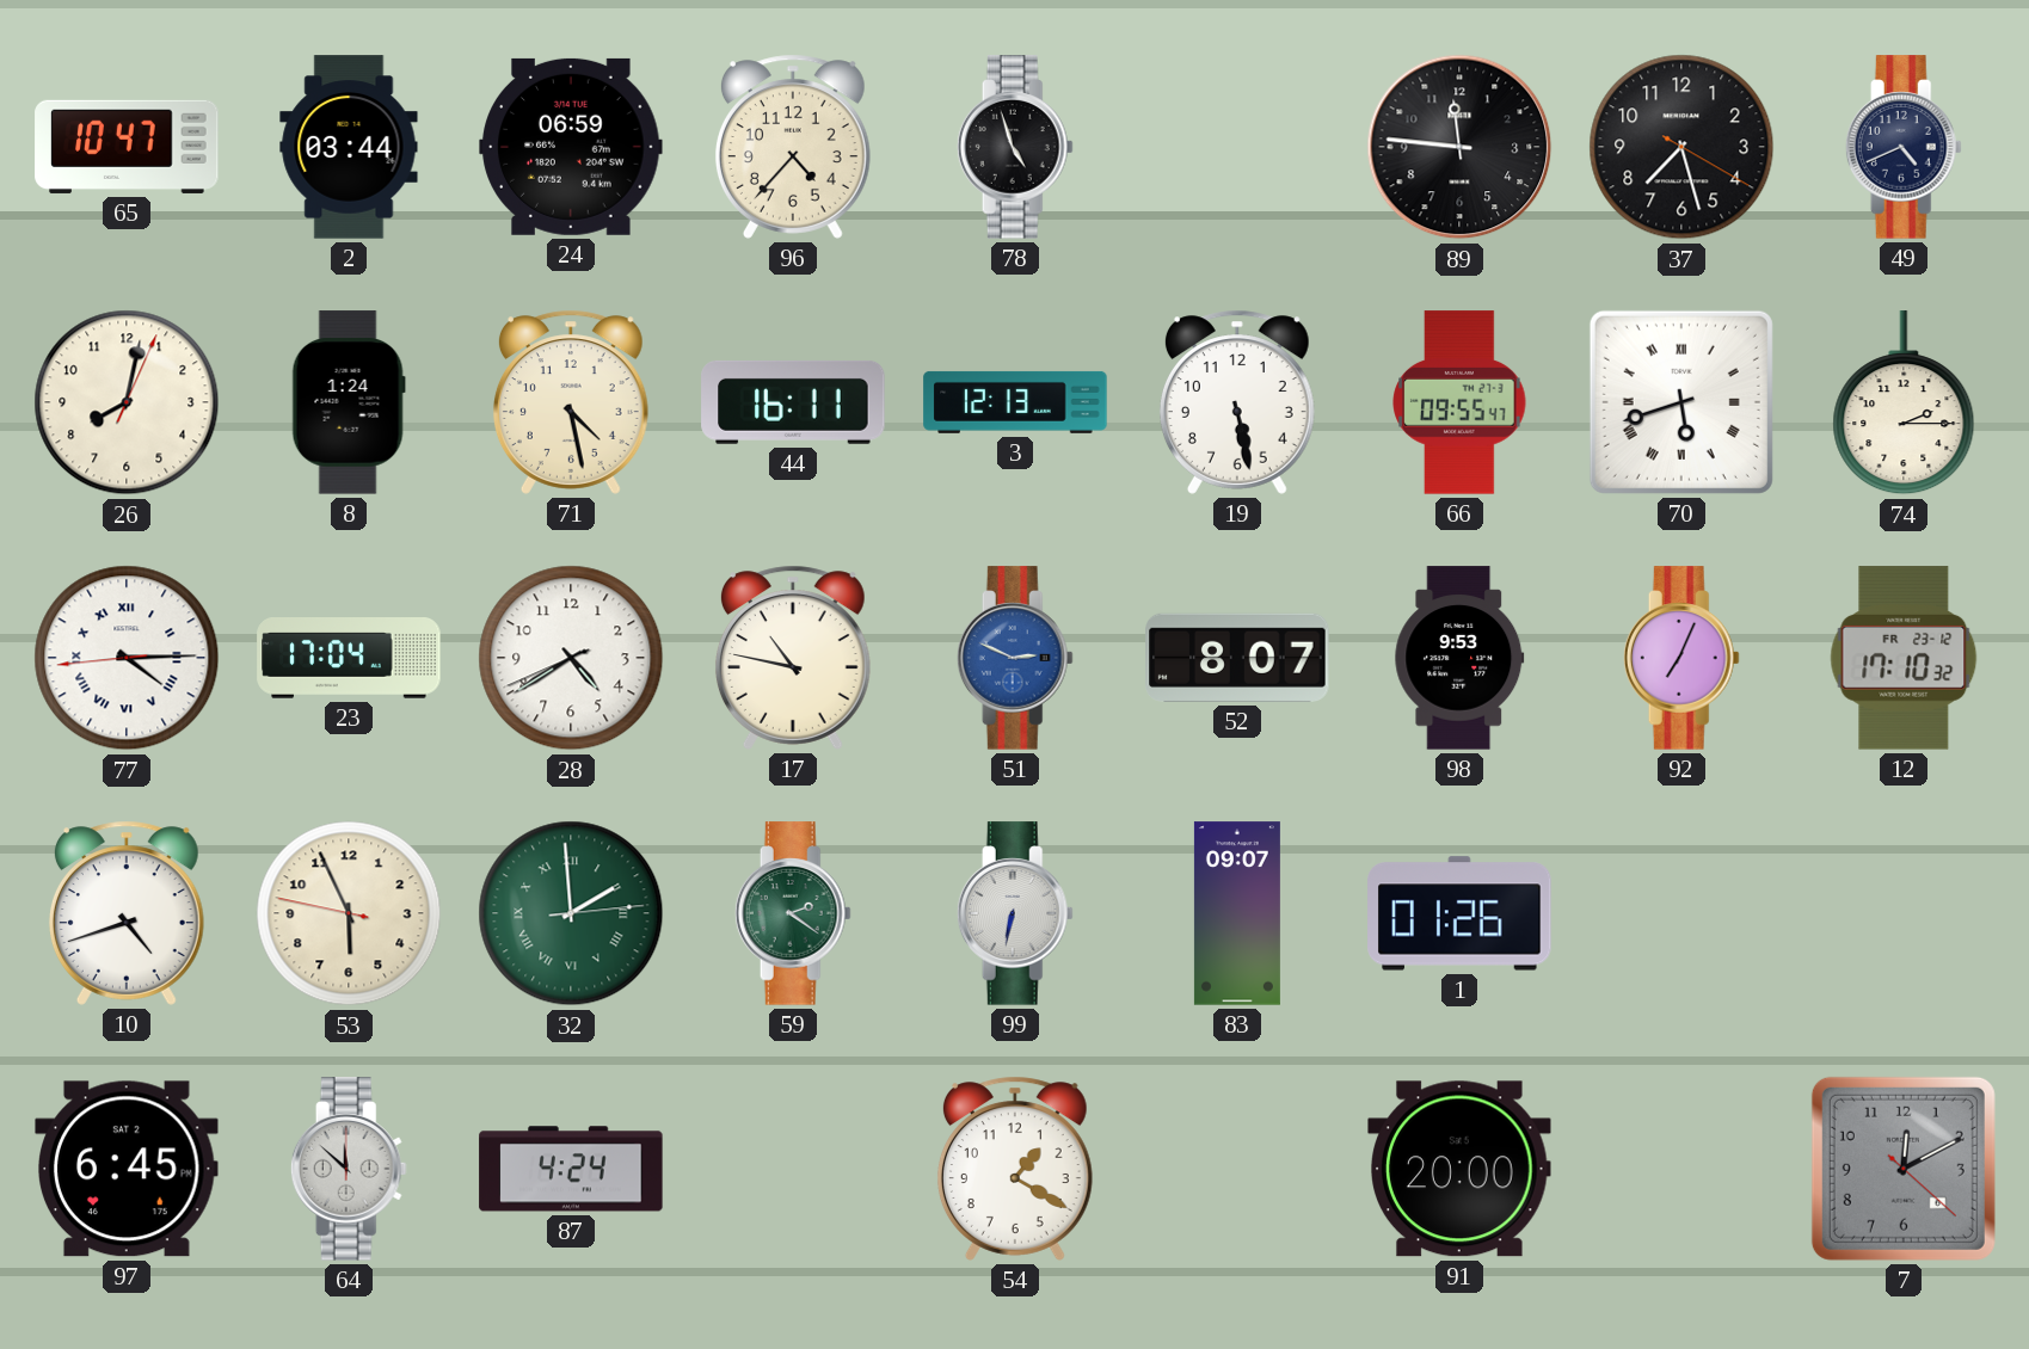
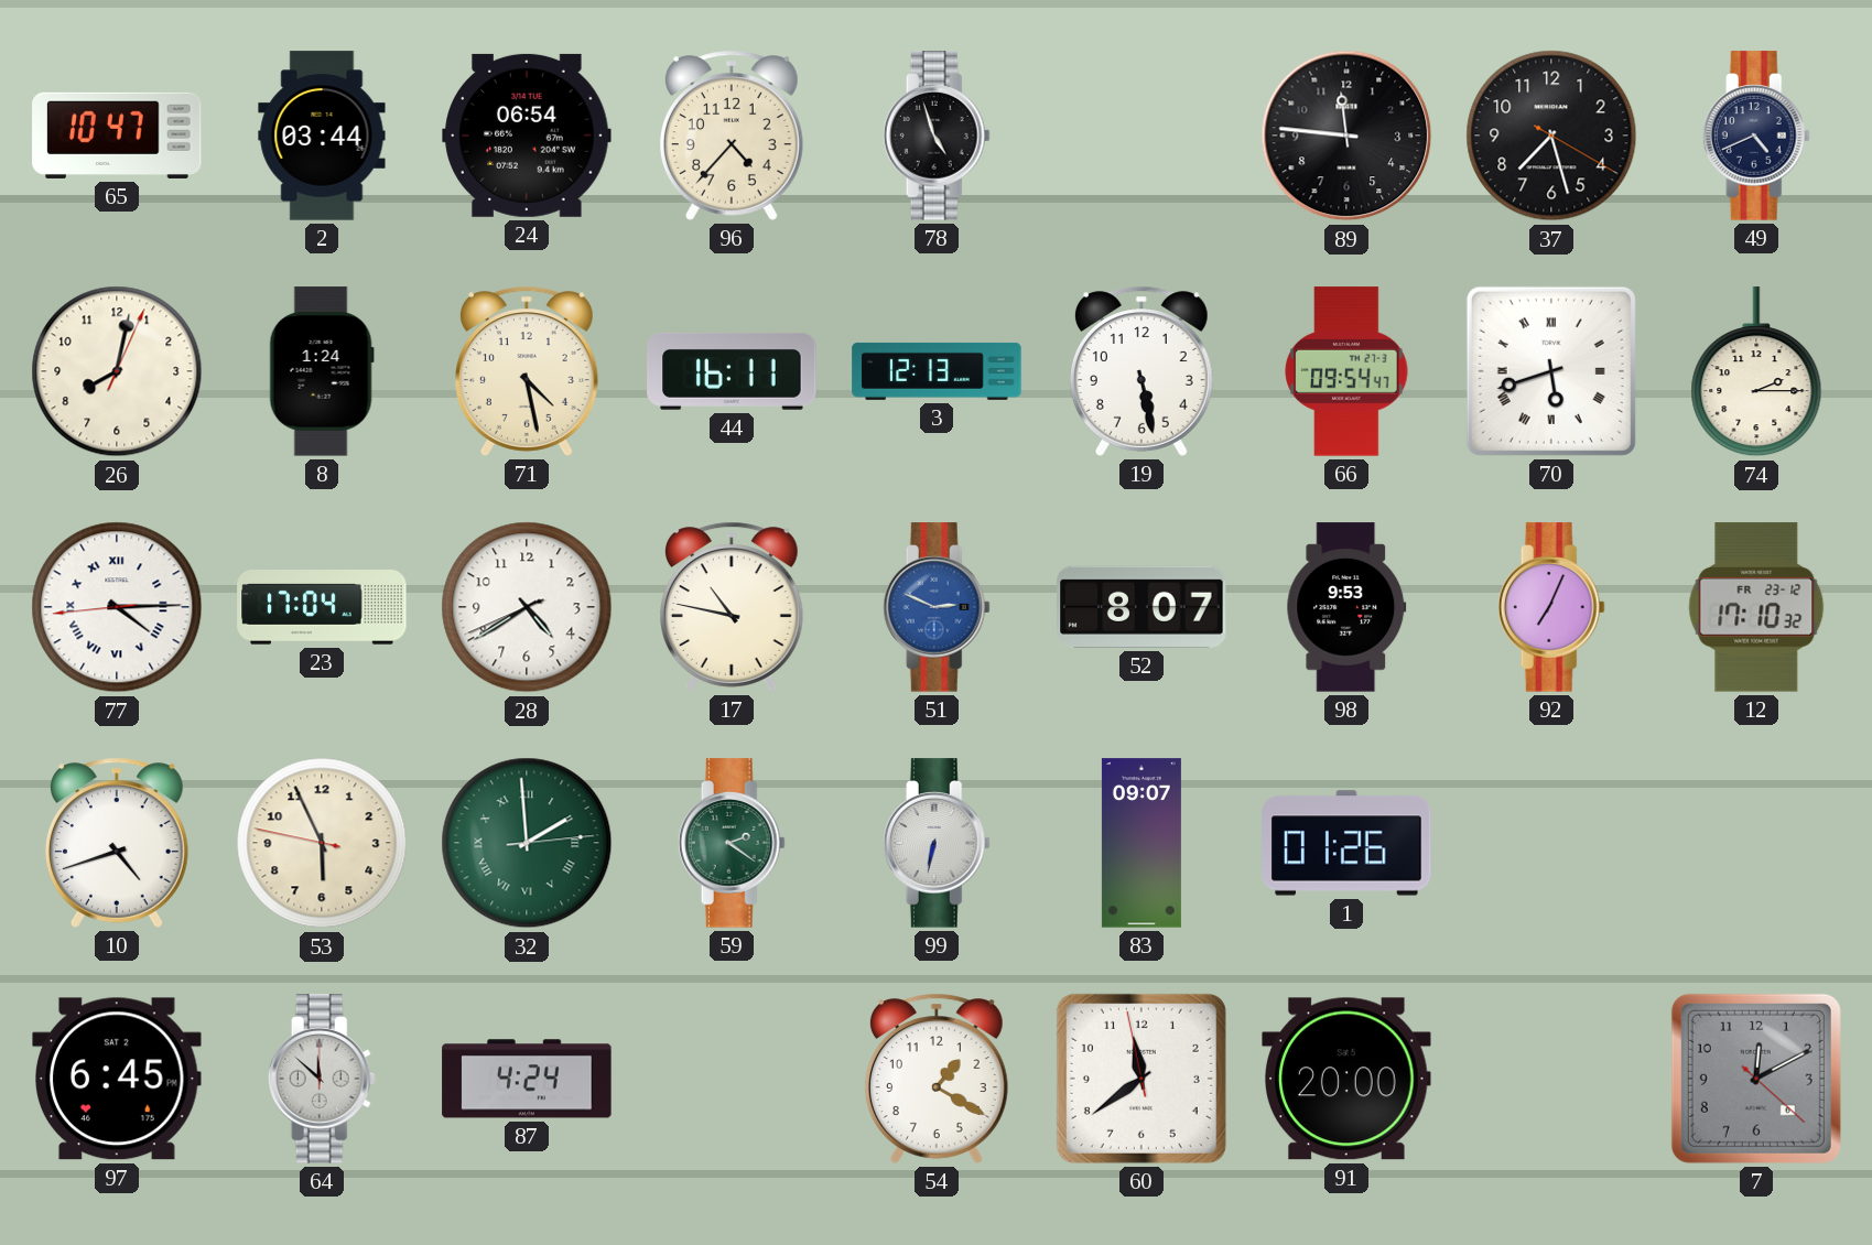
24: 06:59 -> 06:54
66: 09:55 -> 09:54
60: none -> 11:38
